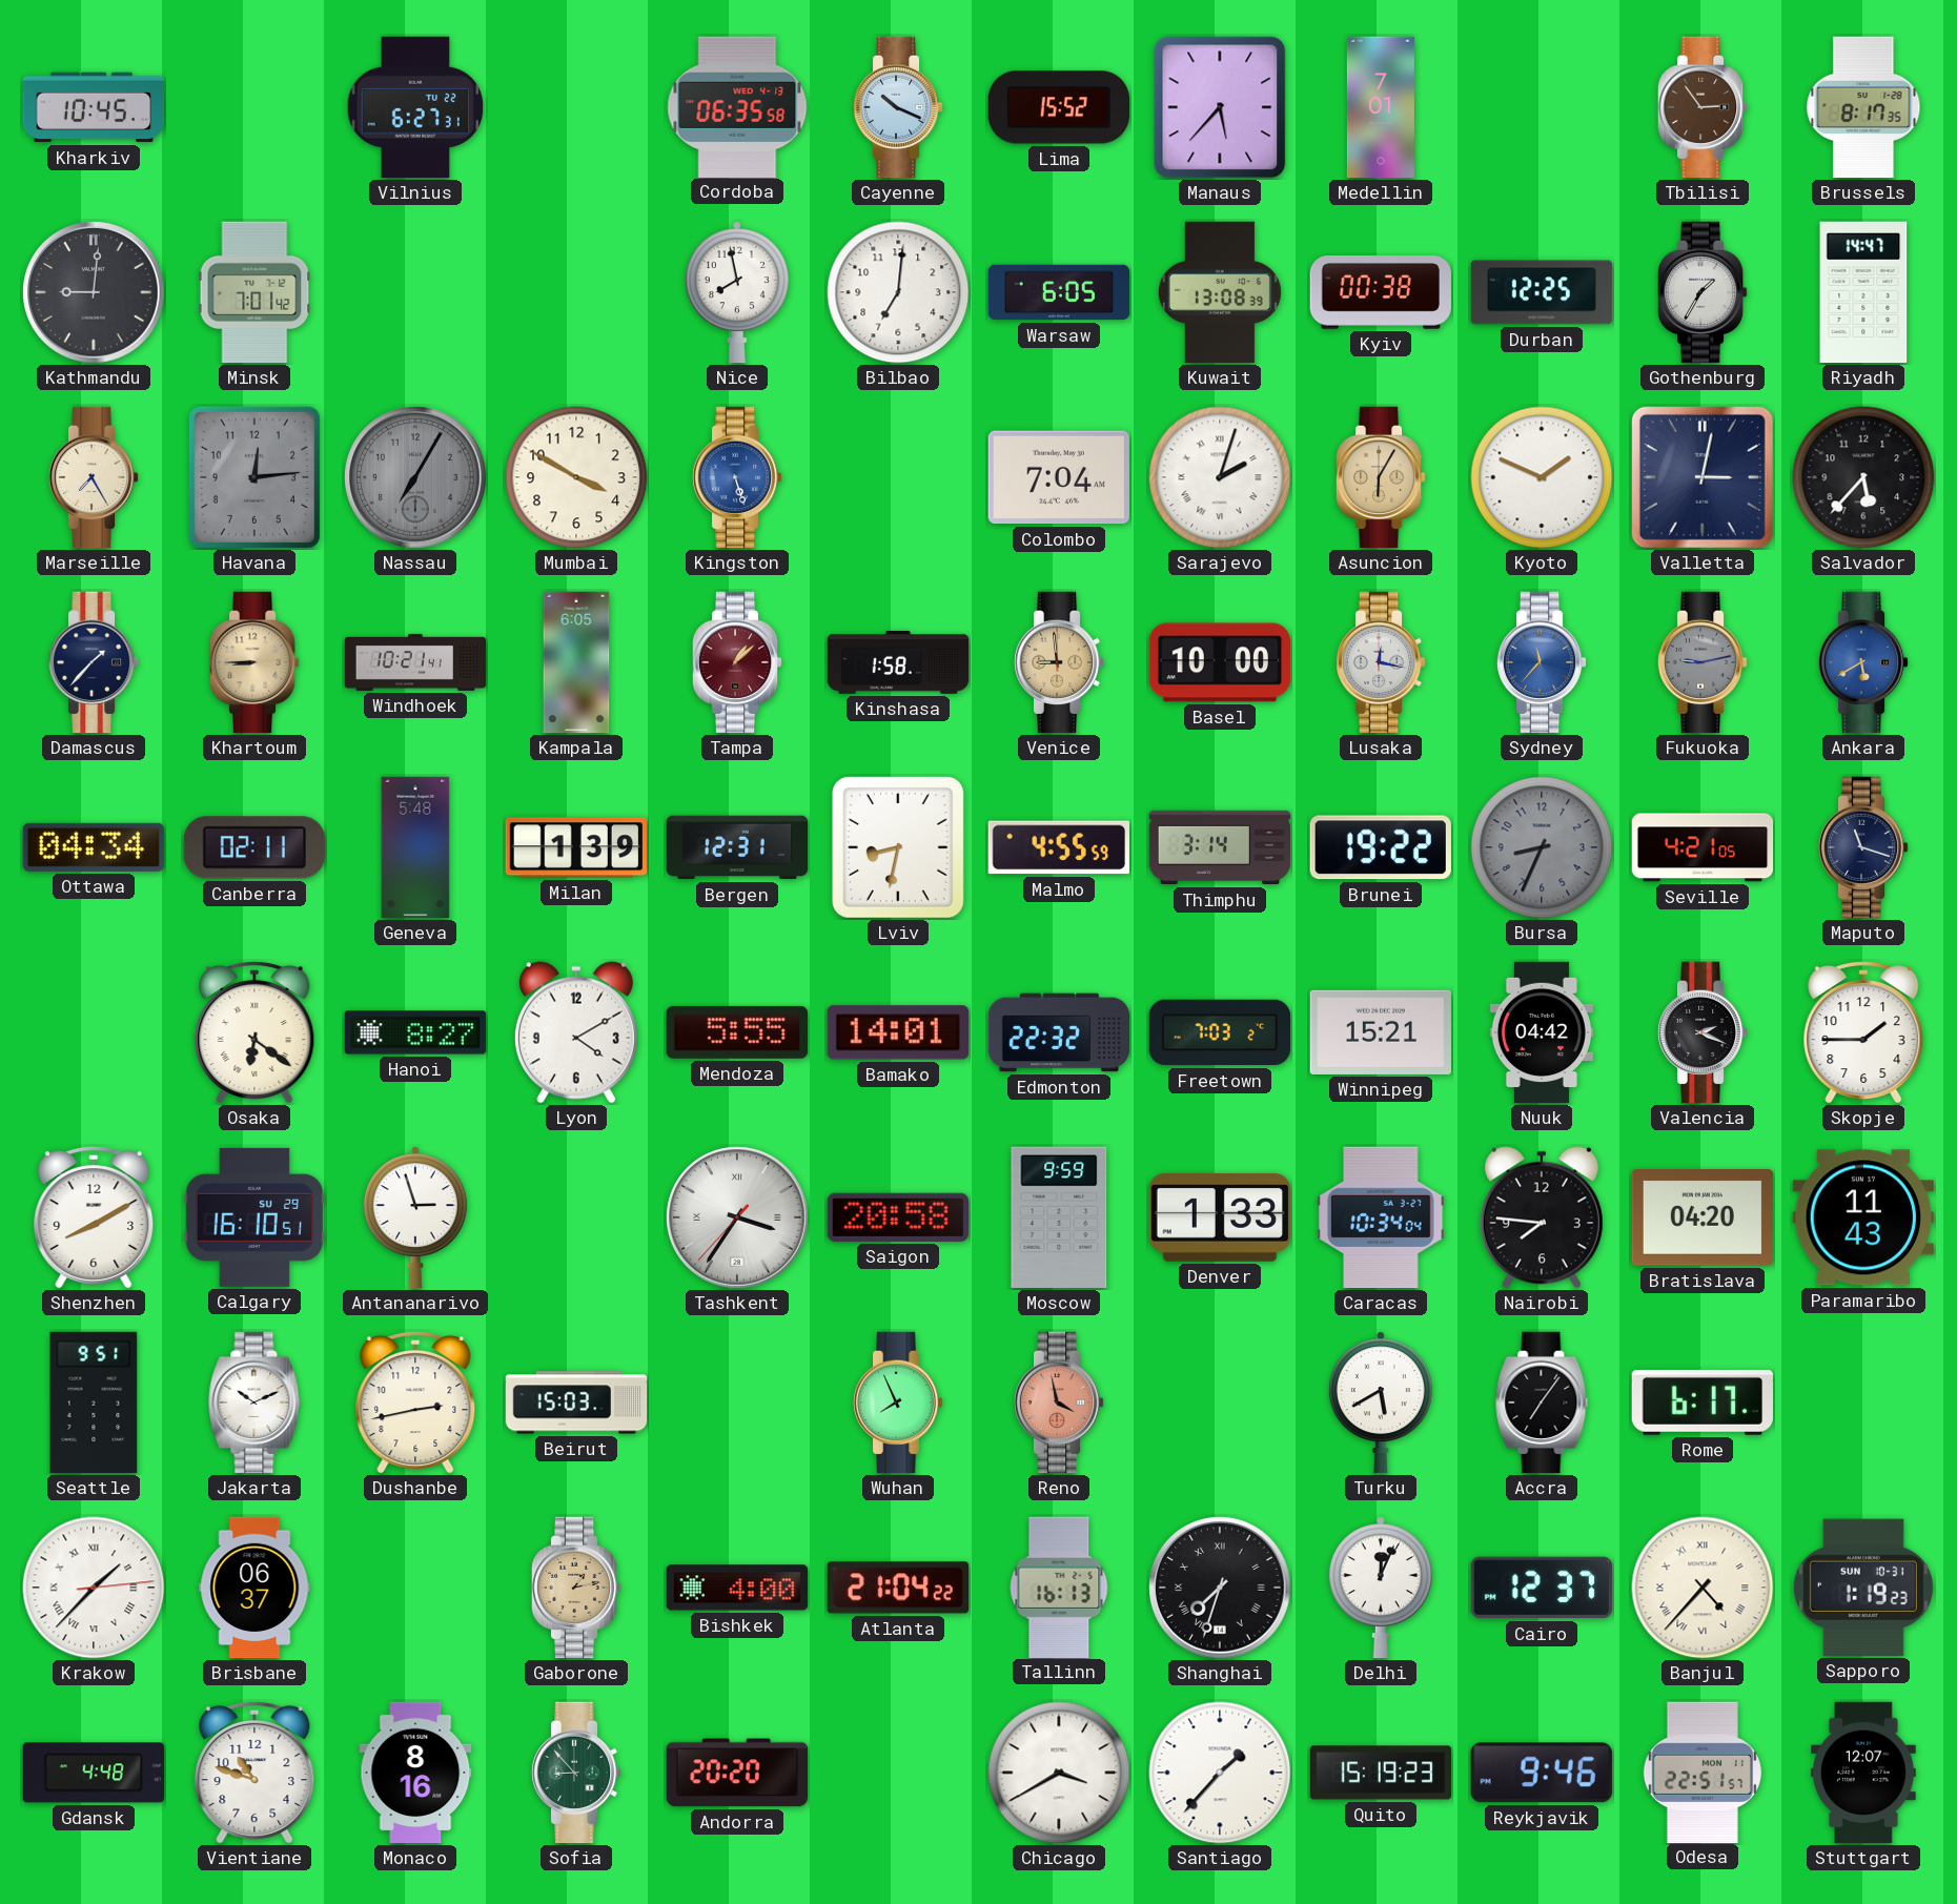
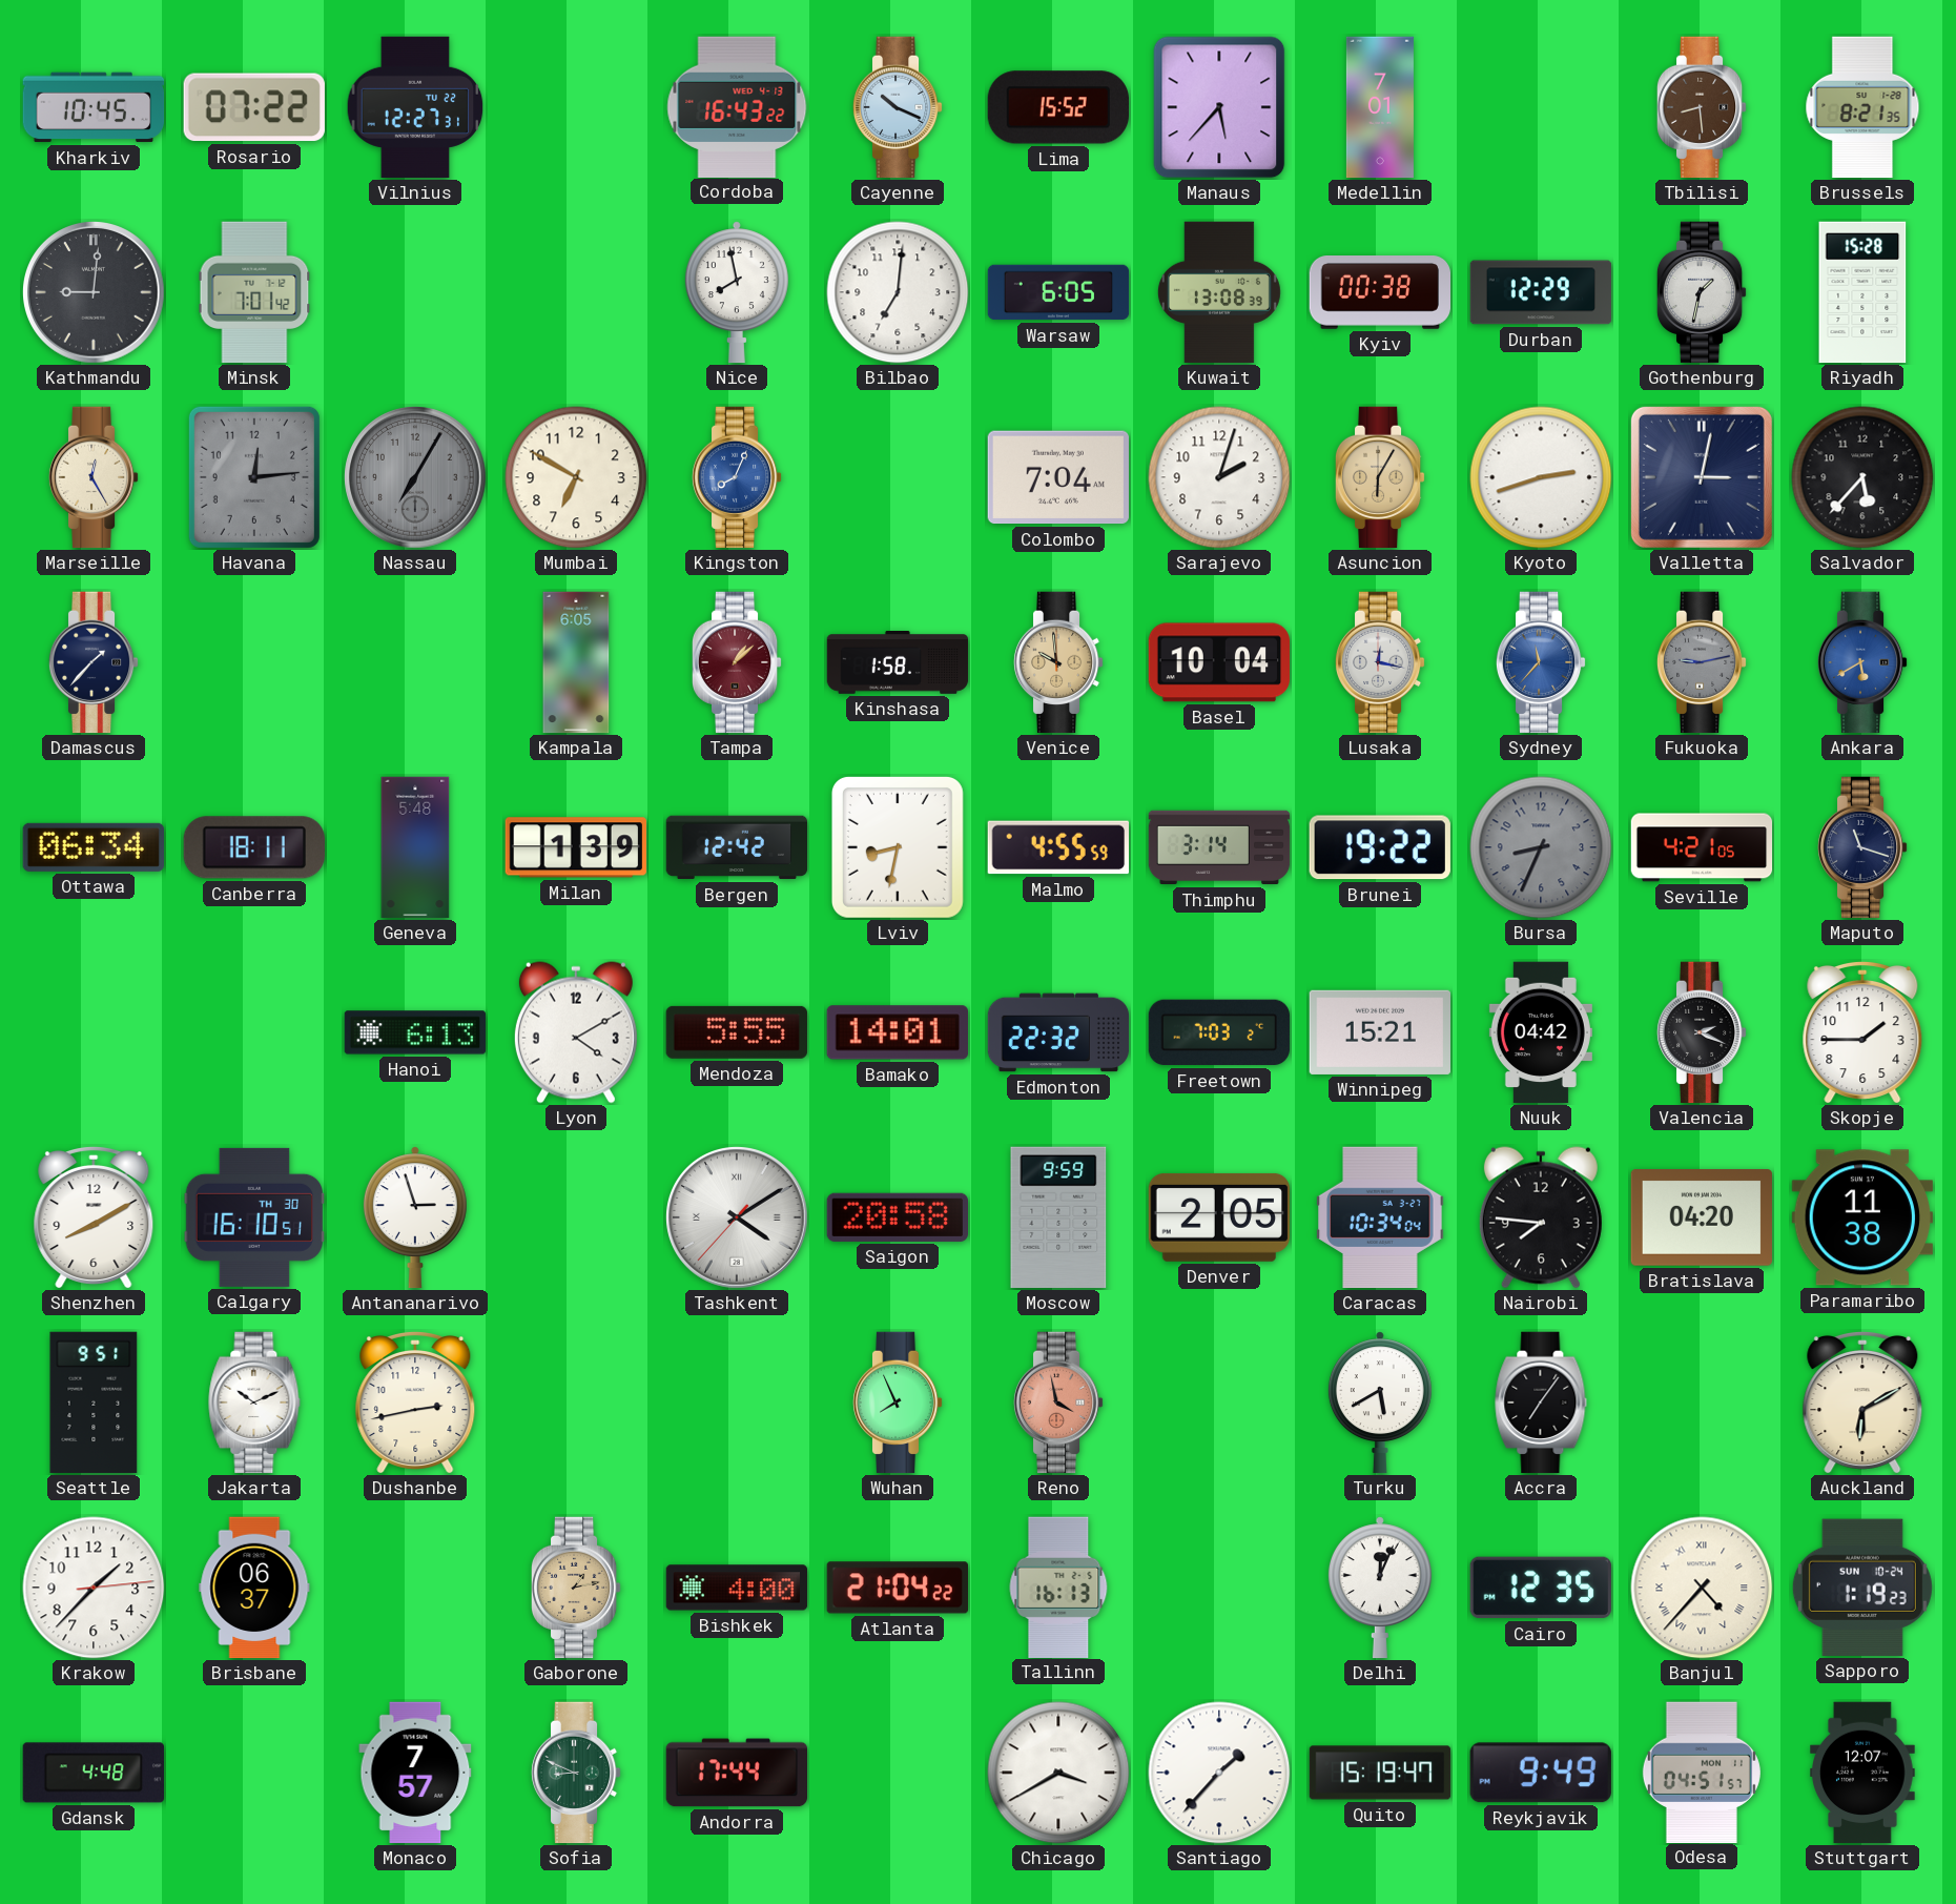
Rosario: none -> 07:22
Vilnius: 6:27 -> 12:27
Cordoba: 06:35 -> 16:43
Tbilisi: 2:54 -> 8:29
Brussels: 8:17 -> 8:21
Durban: 12:25 -> 12:29
Gothenburg: 1:35 -> 1:32
Riyadh: 14:47 -> 15:28
Marseille: 7:25 -> 12:25
Mumbai: 3:50 -> 6:50
Kingston: 5:27 -> 8:04
Sarajevo numerals: Roman -> Arabic
Kyoto: 1:49 -> 2:42
Khartoum: 8:45 -> none
Windhoek: 10:21 -> none
Venice: 8:59 -> 9:59
Basel: 10:00 -> 10:04
Ottawa: 04:34 -> 06:34
Canberra: 02:11 -> 18:11
Bergen: 12:31 -> 12:42
Osaka: 6:21 -> none
Hanoi: 8:27 -> 6:13
Calgary date: SU 29 -> TH 30
Tashkent: 3:35 -> 4:09
Denver: 1:33 -> 2:05
Paramaribo: 11:43 -> 11:38
Beirut: 15:03 -> none
Rome: 6:17 -> none
Auckland: none -> 6:10
Krakow numerals: Roman -> Arabic
Shanghai: 7:33 -> none
Cairo: 12:37 -> 12:35
Sapporo date: SUN 10-31 -> SUN 10-24
Vientiane: 10:48 -> none
Monaco: 8:16 -> 7:57
Sofia: 8:53 -> 8:49
Andorra: 20:20 -> 17:44
Quito: 15:19:23 -> 15:19:47
Reykjavik: 9:46 -> 9:49
Odesa: 22:51 -> 04:51
